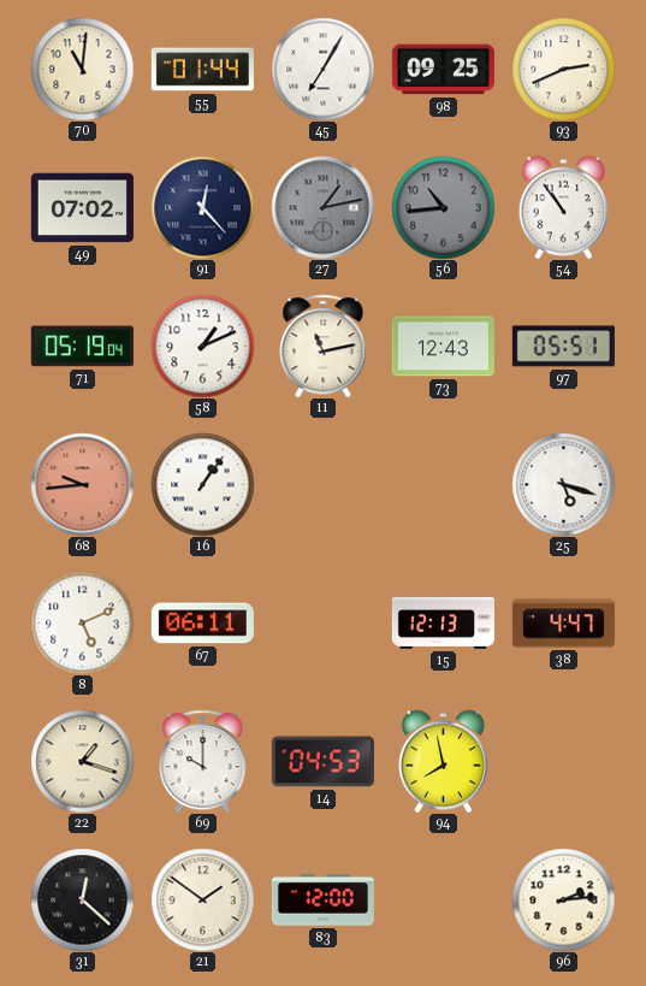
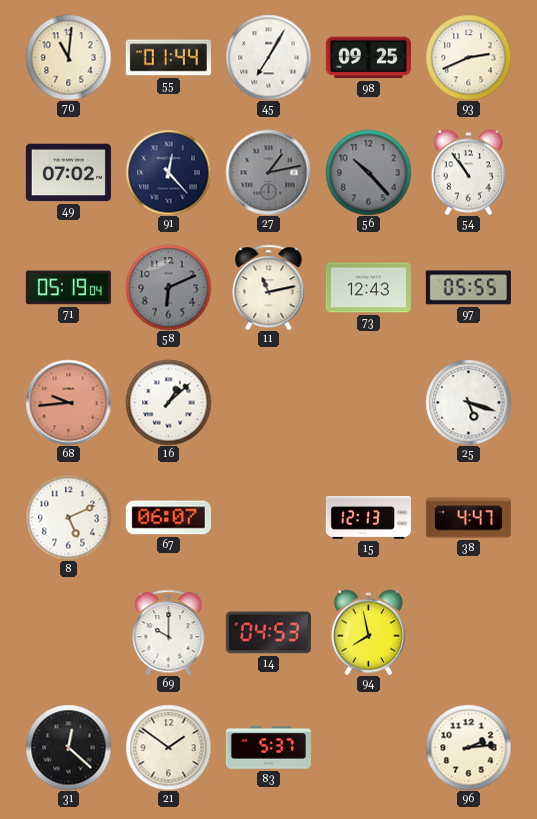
56: 10:44 -> 10:23
58: 1:11 -> 6:11
58 dial: white -> grey
97: 05:51 -> 05:55
16: 1:06 -> 1:08
67: 06:11 -> 06:07
22: 1:18 -> none
83: 12:00 -> 5:37
